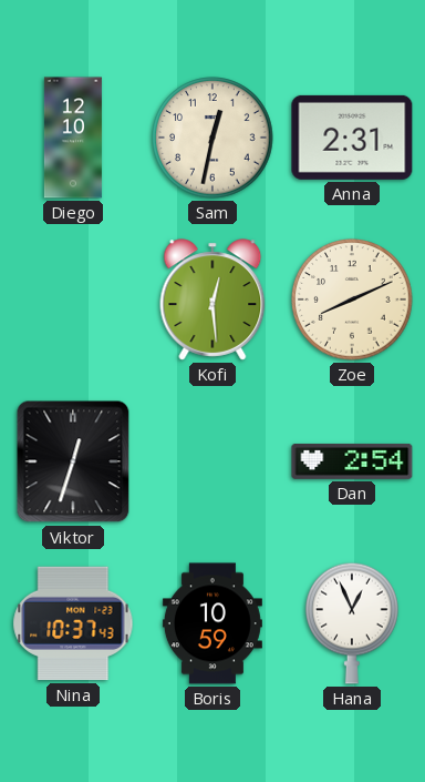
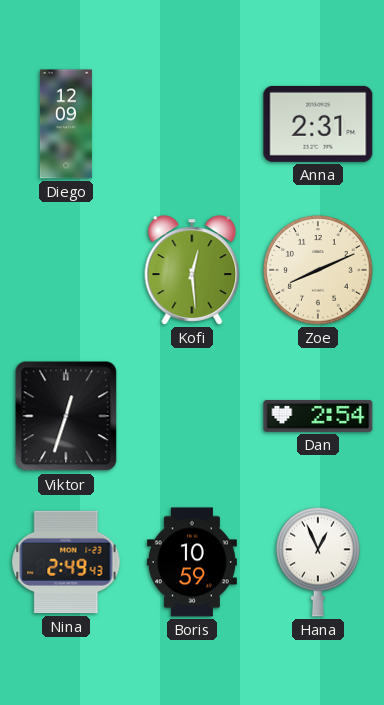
Diego: 12:10 -> 12:09
Sam: 12:32 -> none
Nina: 10:37 -> 2:49
